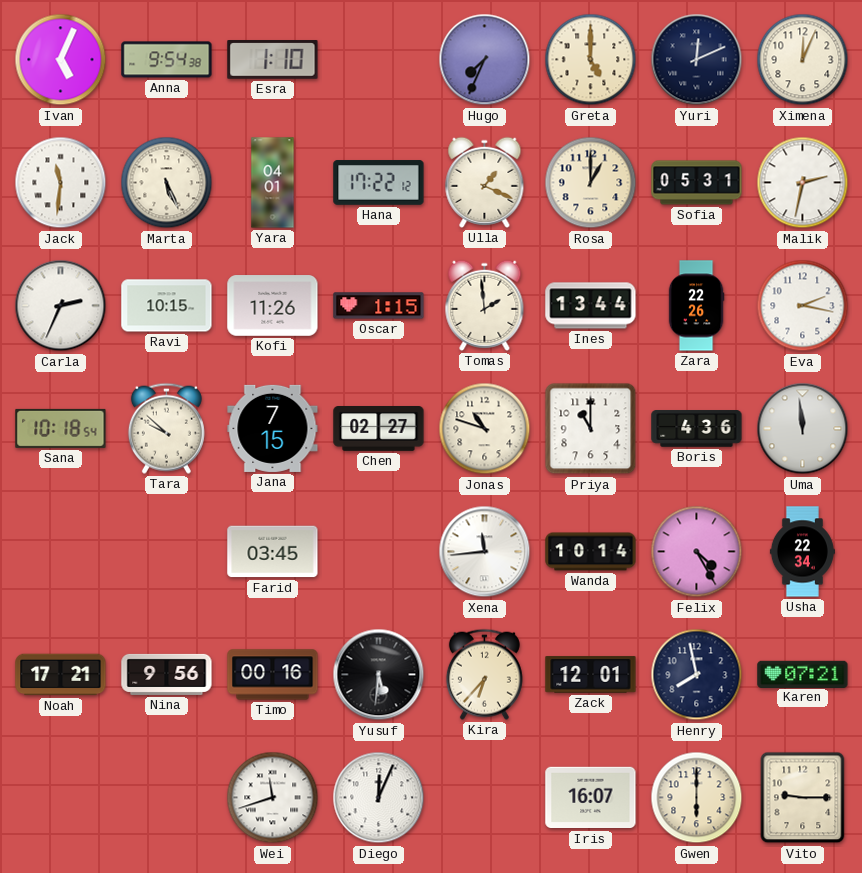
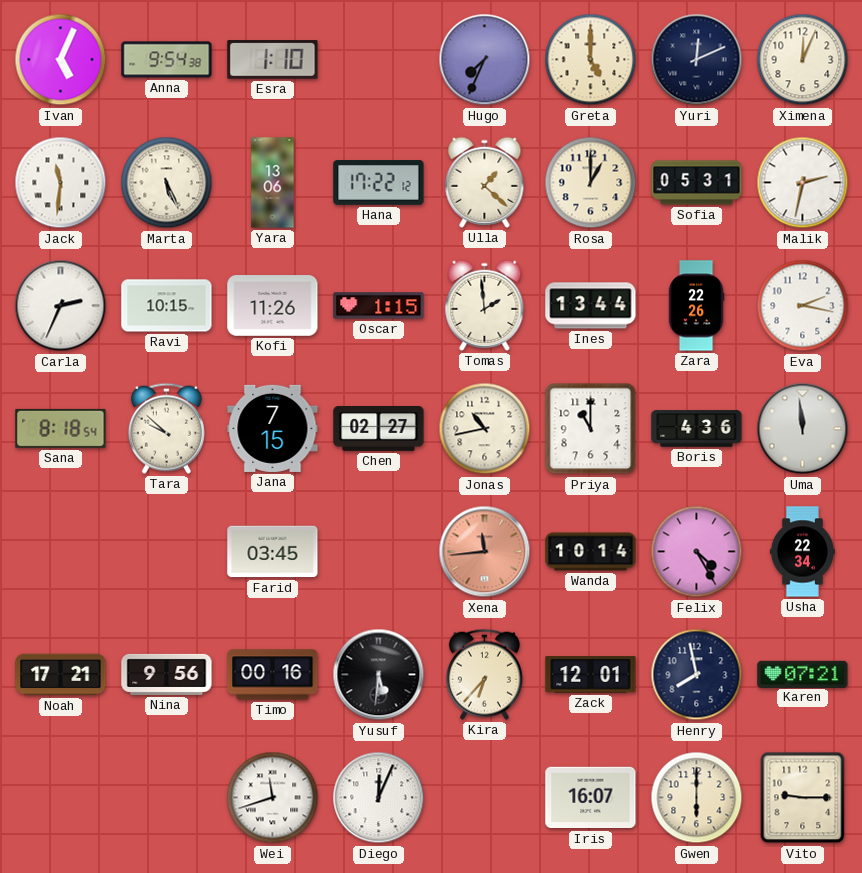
Yara: 04:01 -> 13:06
Ulla: 1:19 -> 1:22
Sana: 10:18 -> 8:18
Jonas: 10:48 -> 10:43
Xena dial: white -> salmon
